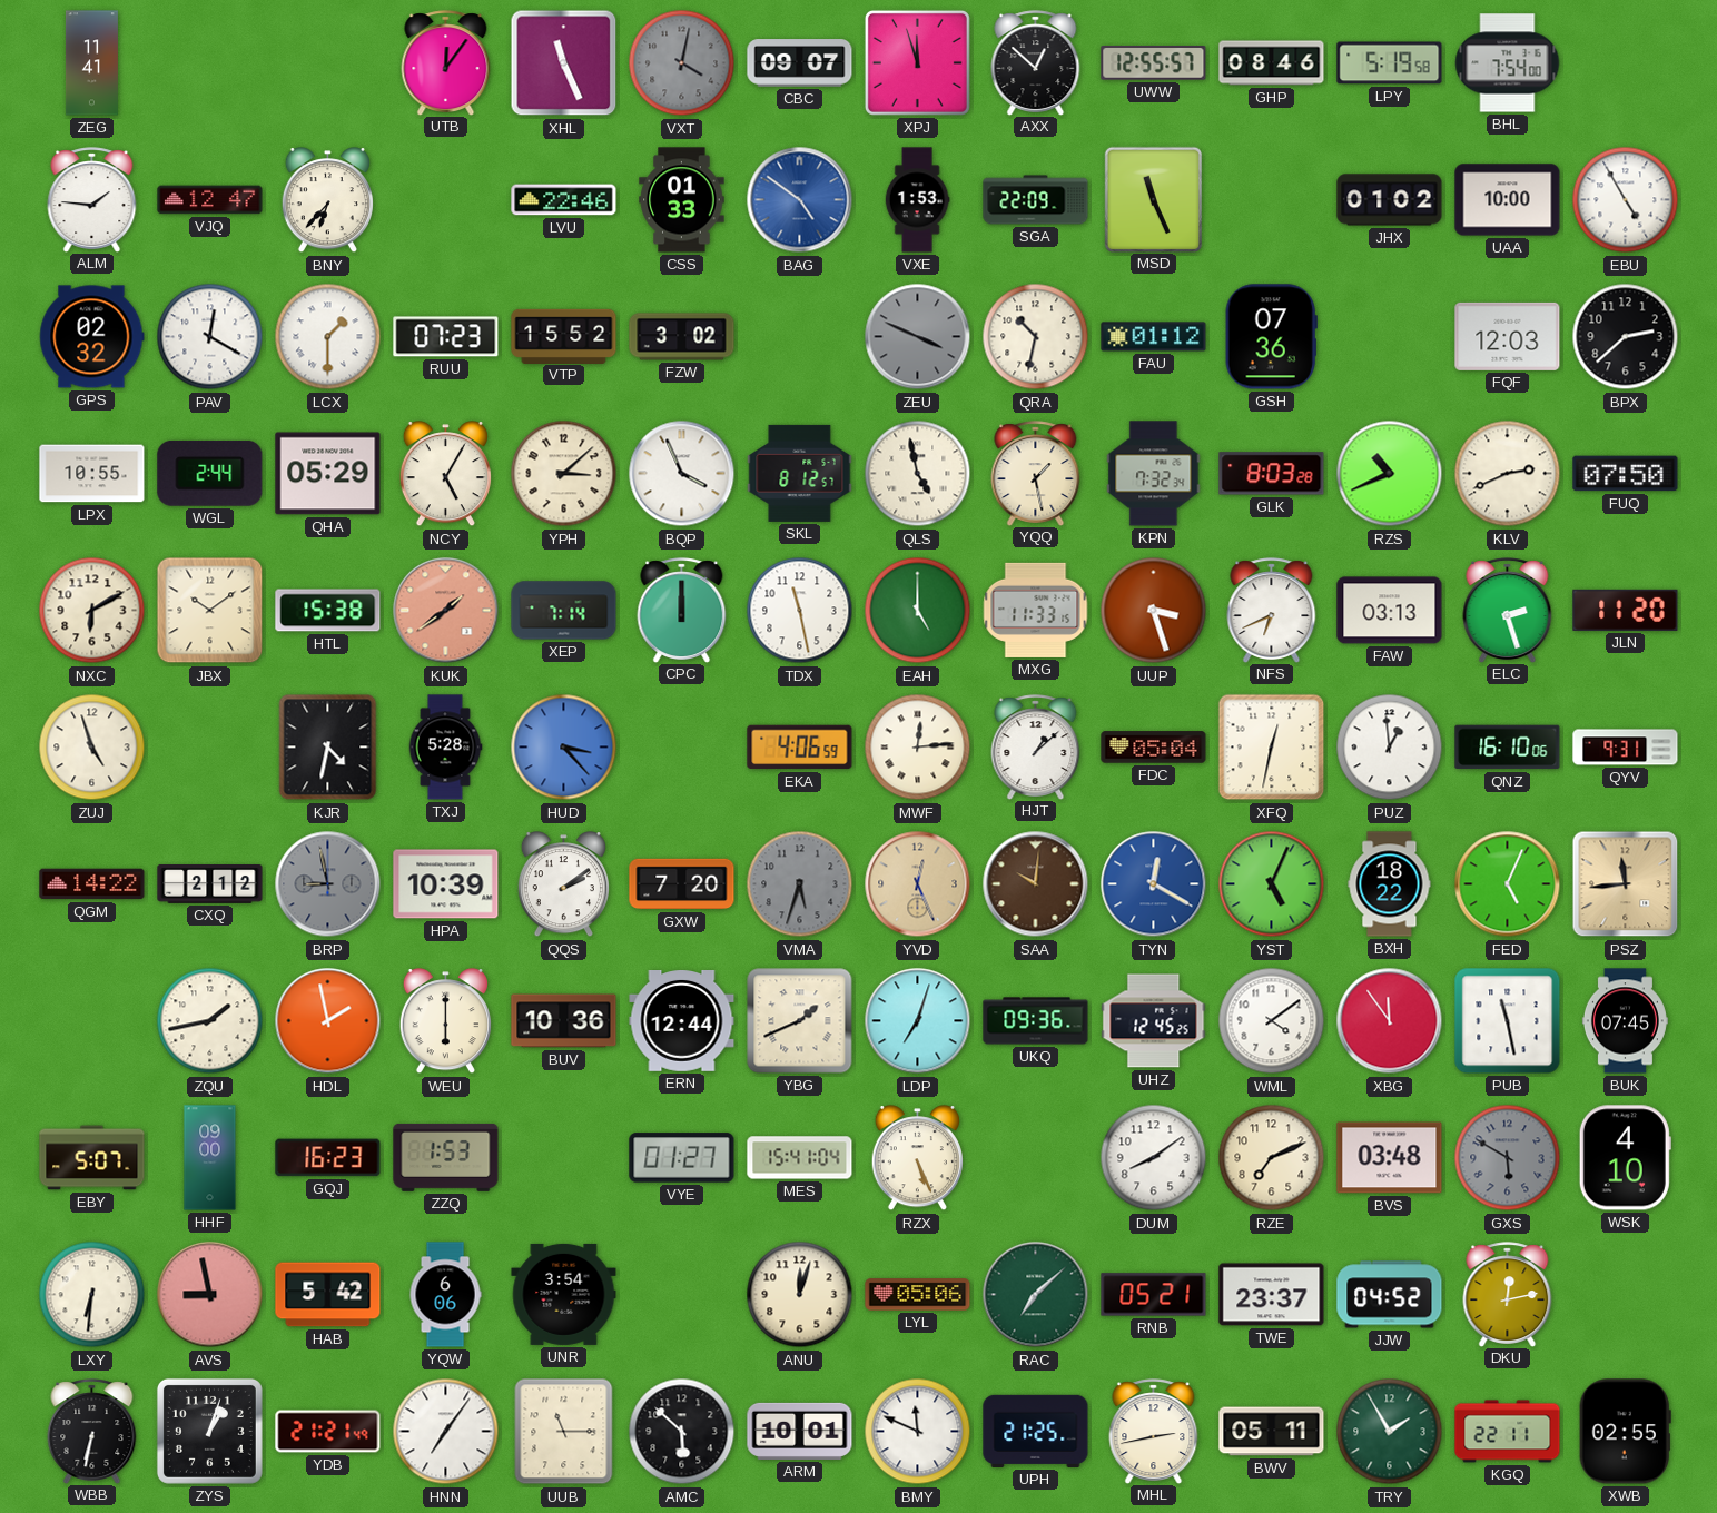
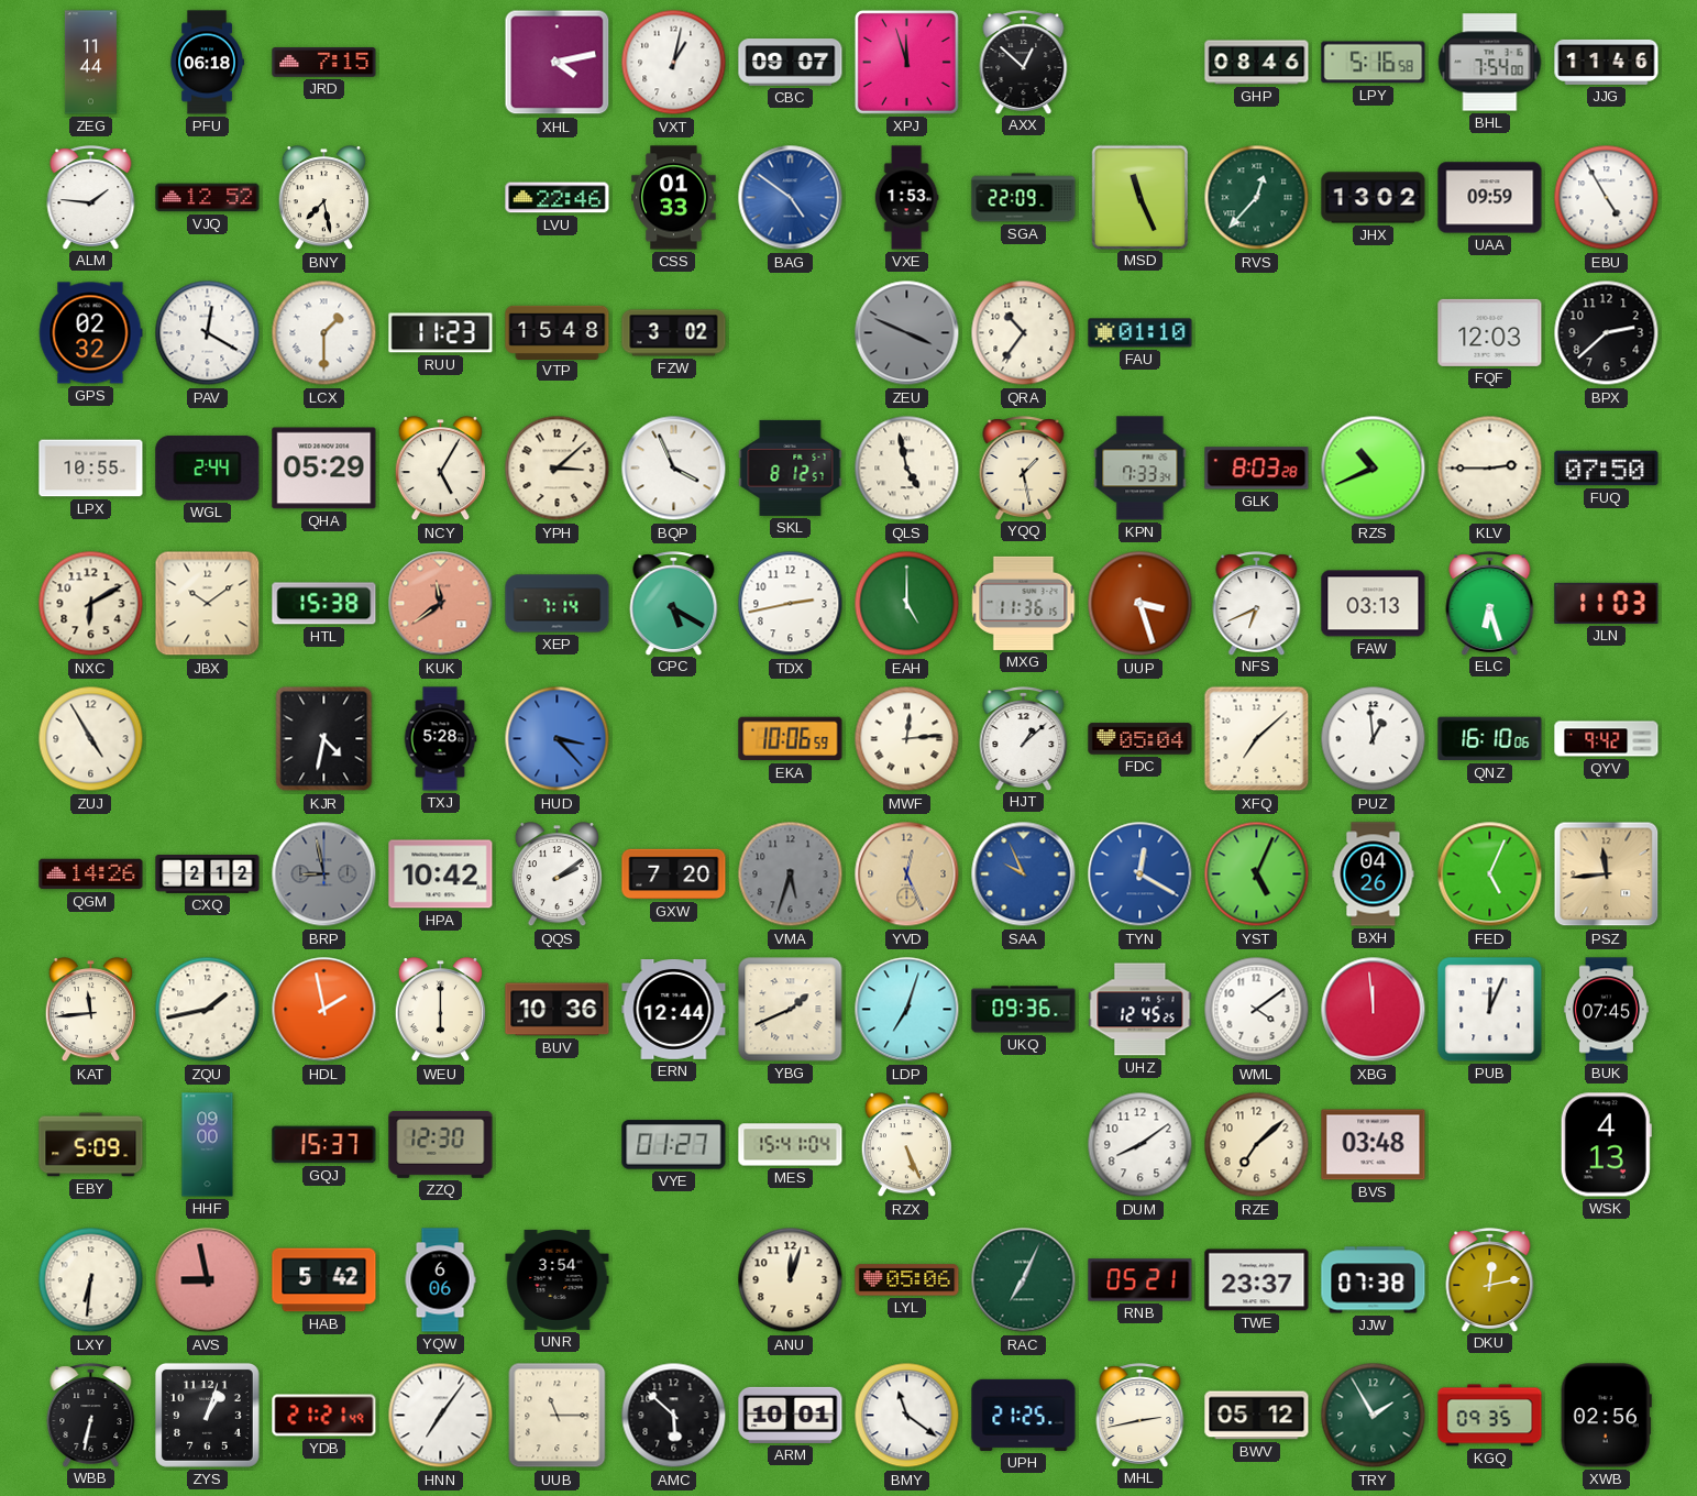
ZEG: 11:41 -> 11:44
PFU: none -> 06:18
JRD: none -> 7:15
UTB: 12:06 -> none
XHL: 11:26 -> 4:13
VXT: 4:02 -> 1:02
VXT dial: grey -> white
UWW: 12:55 -> none
LPY: 5:19 -> 5:16
JJG: none -> 11:46
VJQ: 12:47 -> 12:52
BNY: 6:37 -> 7:28
RVS: none -> 12:37
JHX: 01:02 -> 13:02
UAA: 10:00 -> 09:59
RUU: 07:23 -> 11:23
VTP: 15:52 -> 15:48
QRA: 10:32 -> 10:36
FAU: 01:12 -> 01:10
GSH: 07:36 -> none
KPN: 7:32 -> 7:33
KLV: 2:41 -> 2:45
KUK: 1:39 -> 11:39
CPC: 12:00 -> 5:20
TDX: 11:28 -> 2:43
MXG: 11:33 -> 11:36
ELC: 2:27 -> 6:27
JLN: 11:20 -> 11:03
ZUJ: 4:57 -> 4:55
EKA: 4:06 -> 10:06
XFQ: 12:32 -> 7:08
QYV: 9:31 -> 9:42
QGM: 14:22 -> 14:26
HPA: 10:39 -> 10:42
SAA: 10:01 -> 9:56
SAA dial: brown -> blue
BXH: 18:22 -> 04:26
KAT: none -> 11:44
XBG: 11:54 -> 11:59
PUB: 11:28 -> 12:04
EBY: 5:07 -> 5:09
GQJ: 16:23 -> 15:37
ZZQ: 1:53 -> 12:30
RZE: 7:11 -> 7:08
GXS: 5:50 -> none
WSK: 4:10 -> 4:13
RAC: 7:08 -> 7:04
JJW: 04:52 -> 07:38
BMY: 11:49 -> 11:21
BWV: 05:11 -> 05:12
KGQ: 22:11 -> 09:35
XWB: 02:55 -> 02:56
